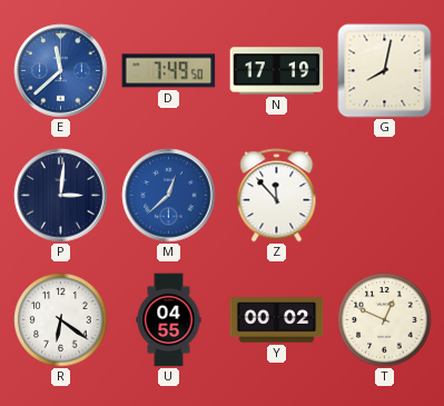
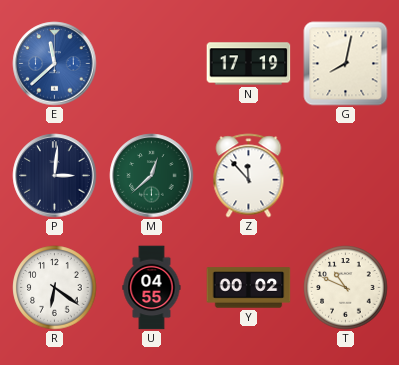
D: 7:49 -> none
M dial: blue -> green
T: 12:49 -> 10:49
